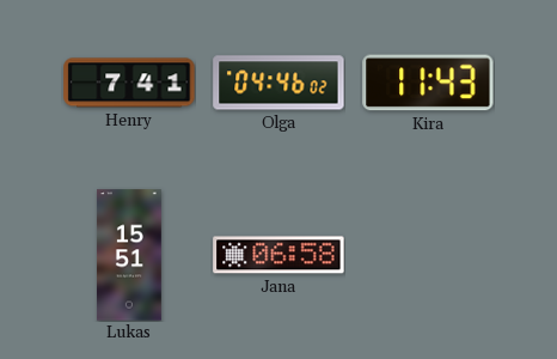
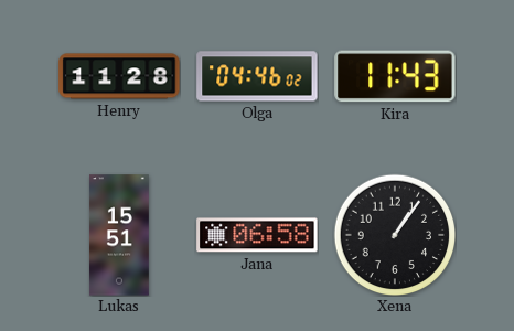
Henry: 7:41 -> 11:28
Xena: none -> 1:06
